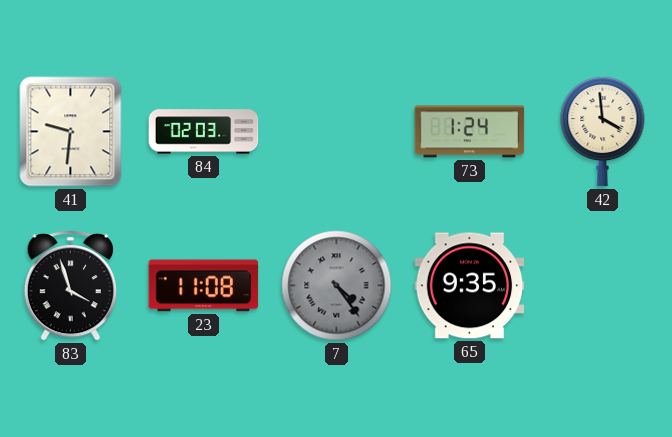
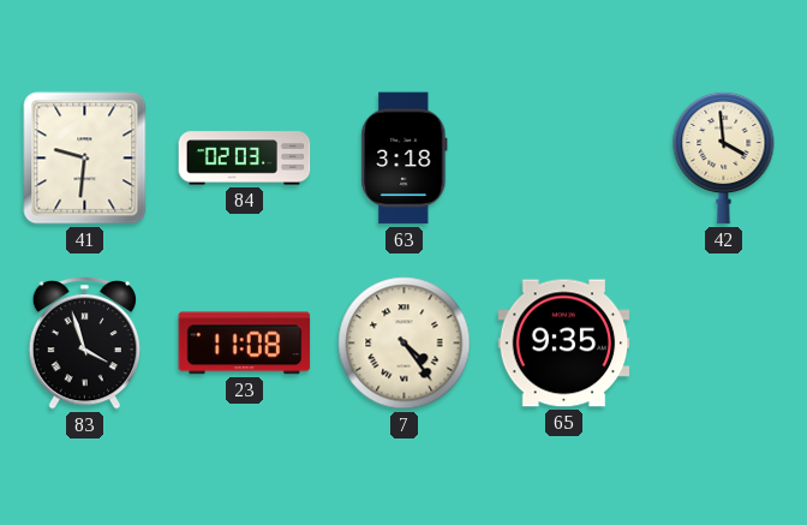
63: none -> 3:18
73: 1:24 -> none
7 dial: grey -> cream
